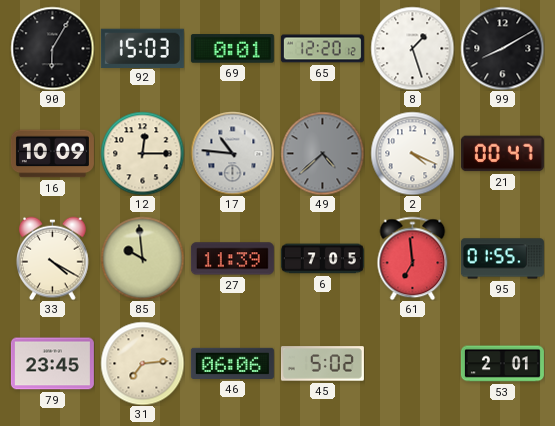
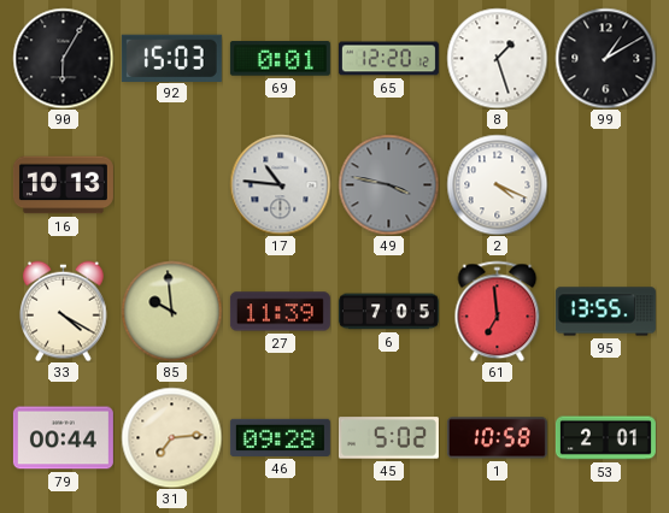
99: 8:10 -> 1:10
16: 10:09 -> 10:13
12: 12:15 -> none
49: 4:38 -> 3:47
21: 00:47 -> none
95: 01:55 -> 13:55
79: 23:45 -> 00:44
46: 06:06 -> 09:28
1: none -> 10:58
